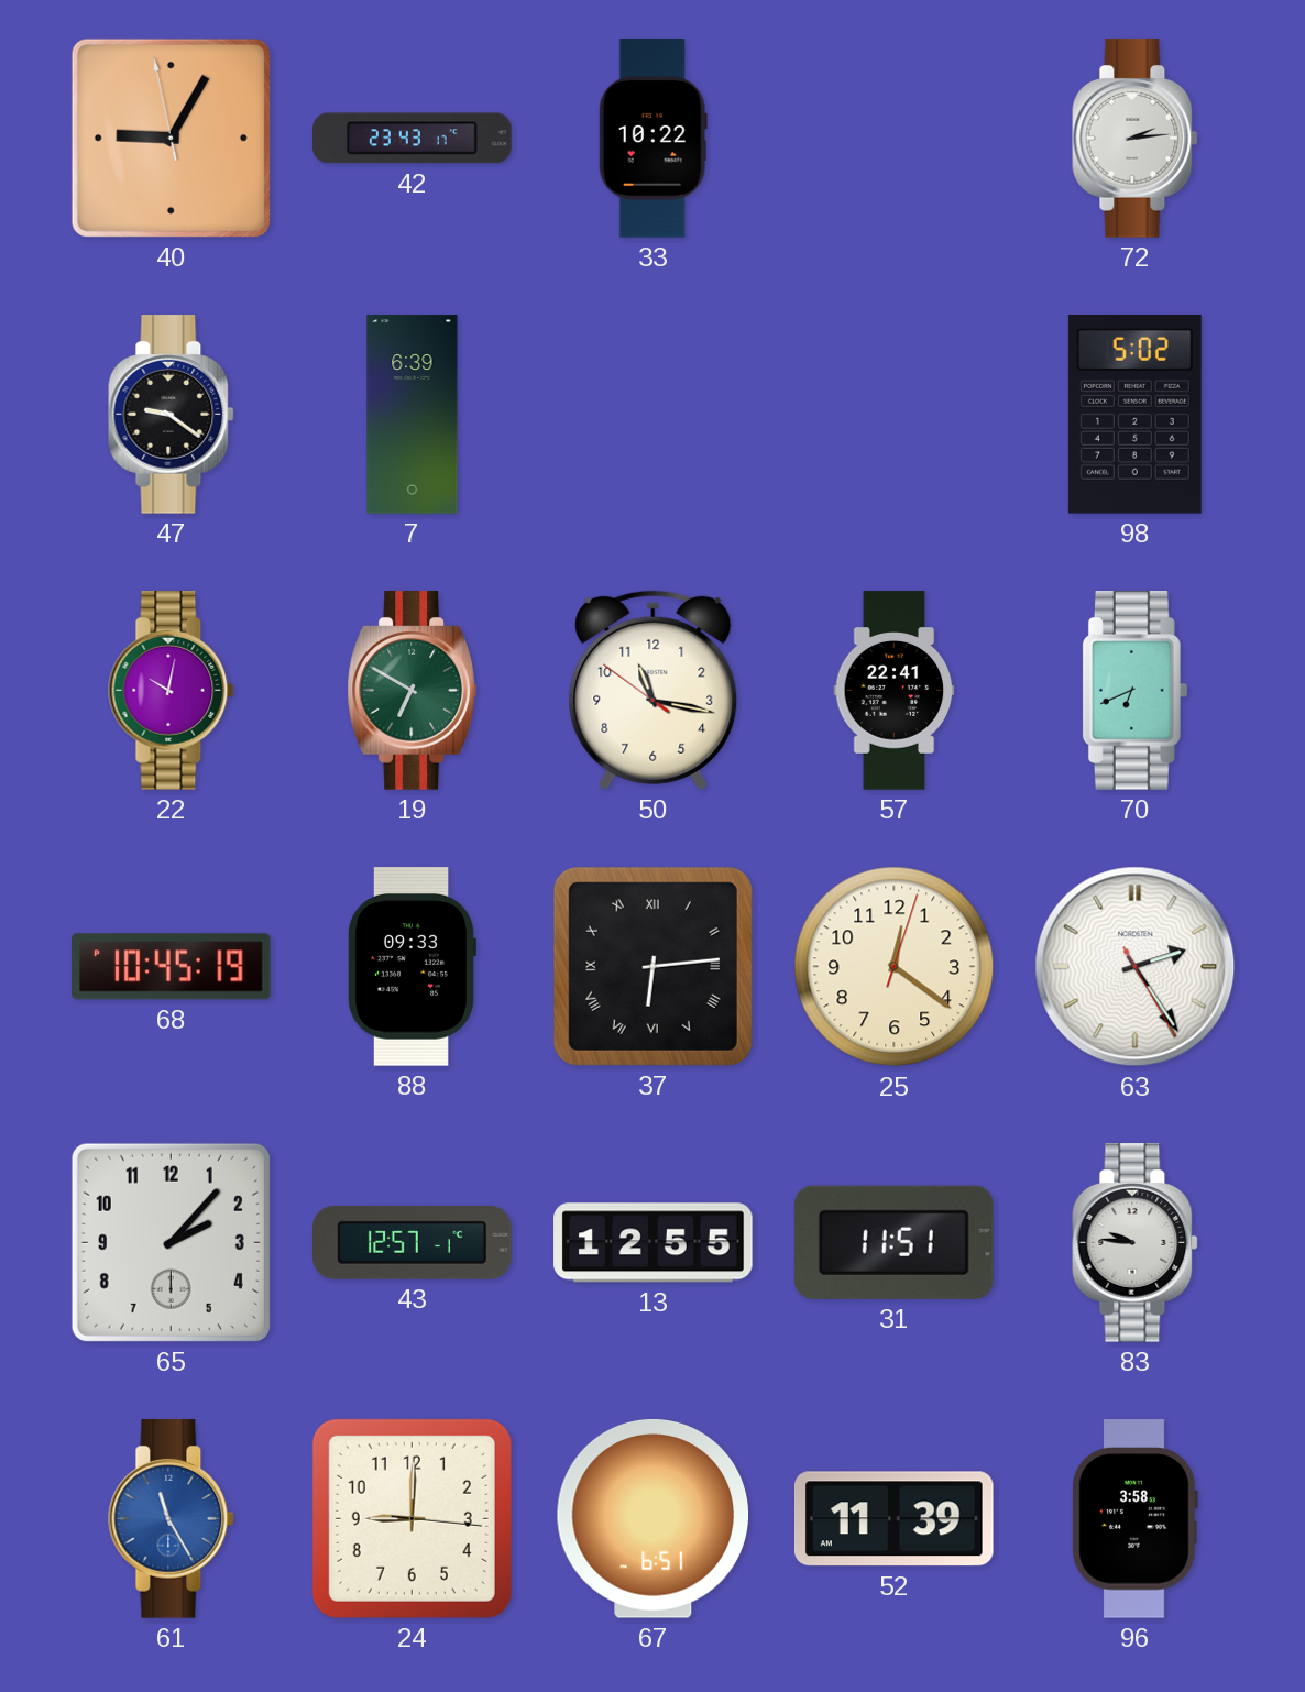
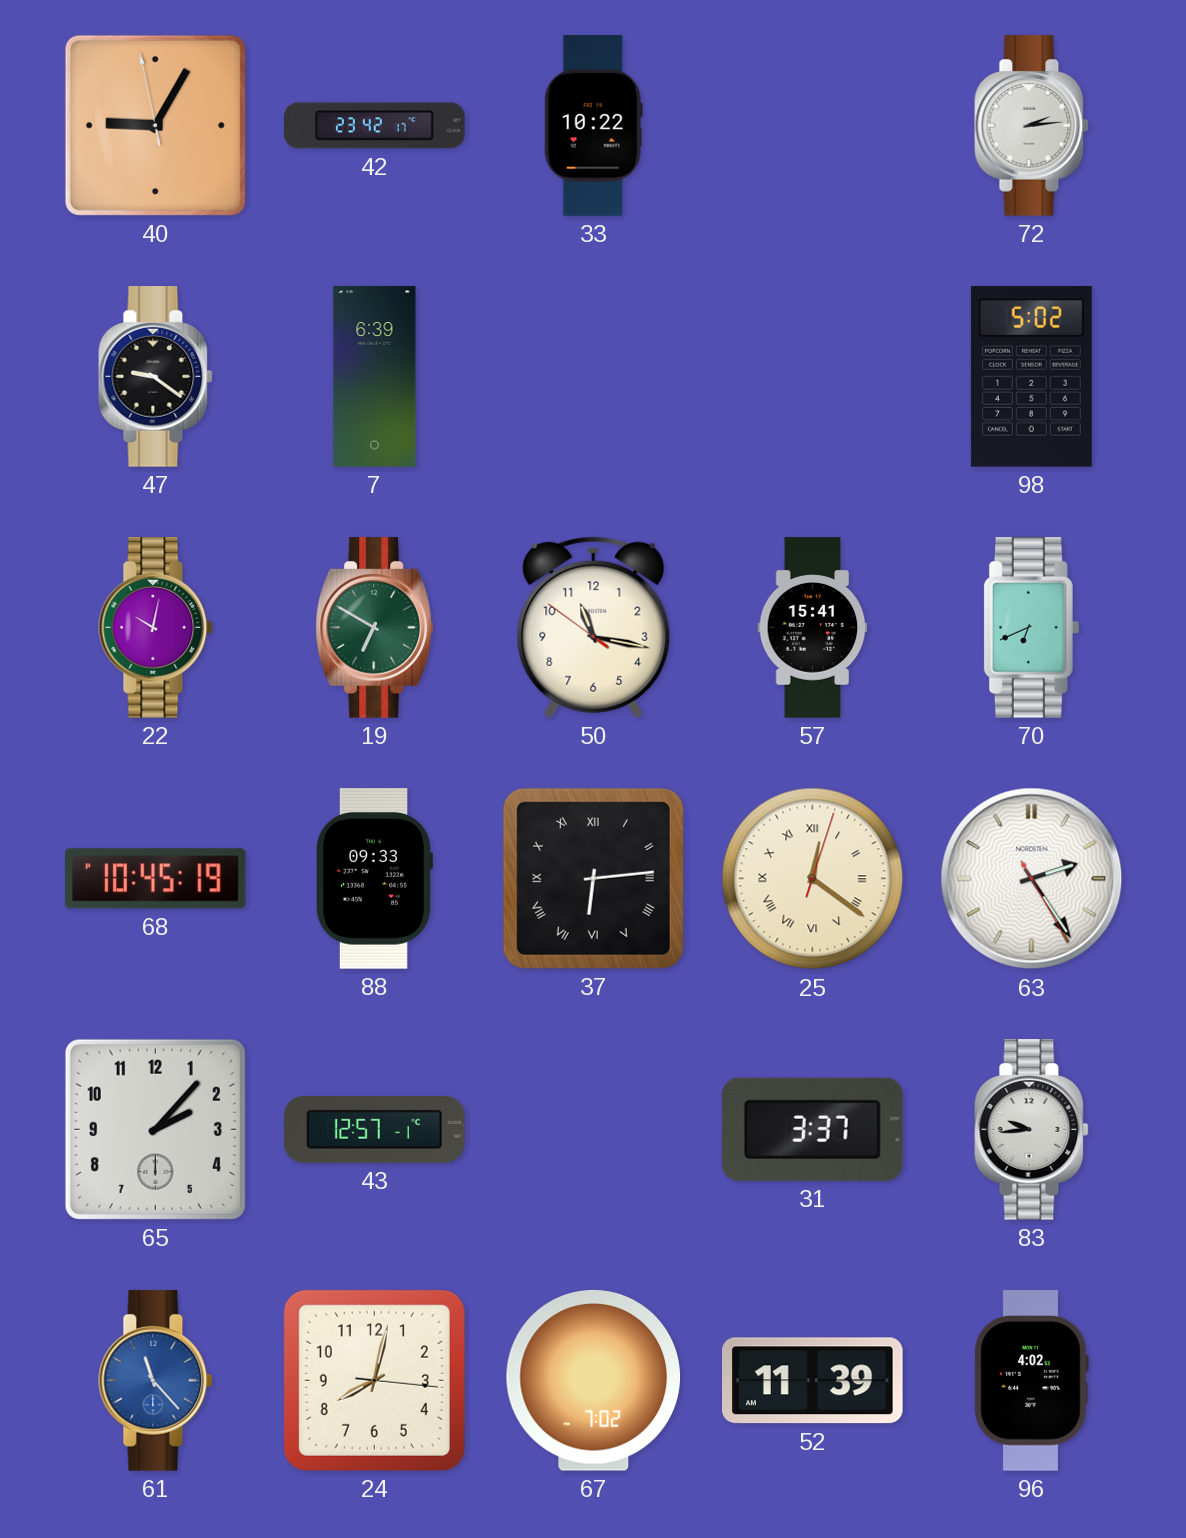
42: 23:43 -> 23:42
57: 22:41 -> 15:41
25 numerals: Arabic -> Roman
13: 12:55 -> none
31: 11:51 -> 3:37
83: 9:46 -> 9:44
61: 11:25 -> 11:23
24: 9:00 -> 8:02
67: 6:51 -> 7:02
96: 3:58 -> 4:02
